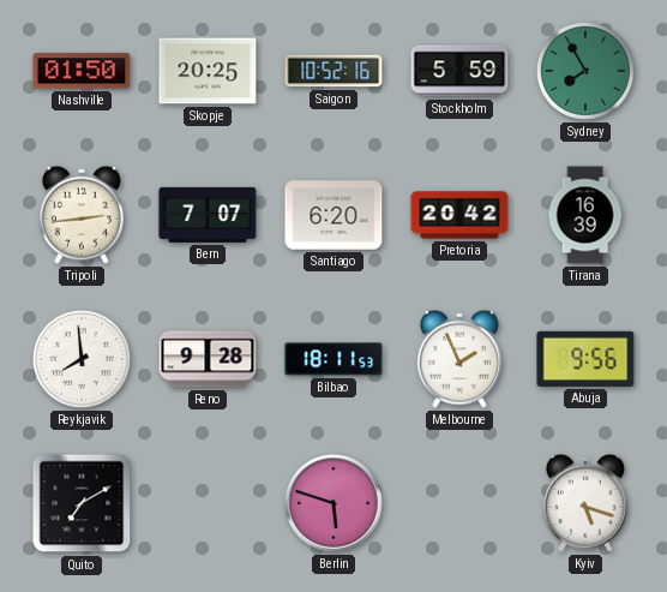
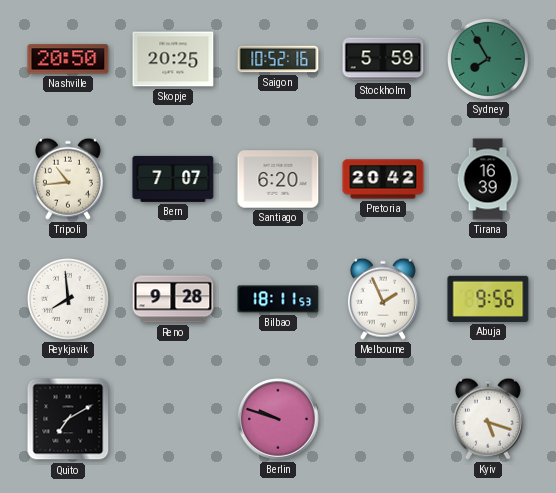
Nashville: 01:50 -> 20:50
Tripoli: 2:44 -> 10:44
Berlin: 5:48 -> 9:48
